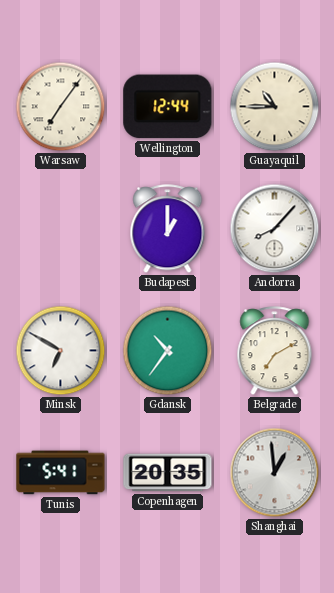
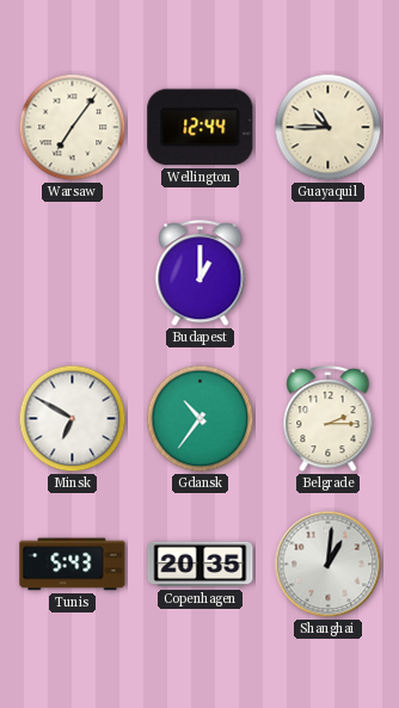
Andorra: 8:07 -> none
Belgrade: 7:10 -> 2:15
Tunis: 5:41 -> 5:43
Shanghai: 12:59 -> 1:01
